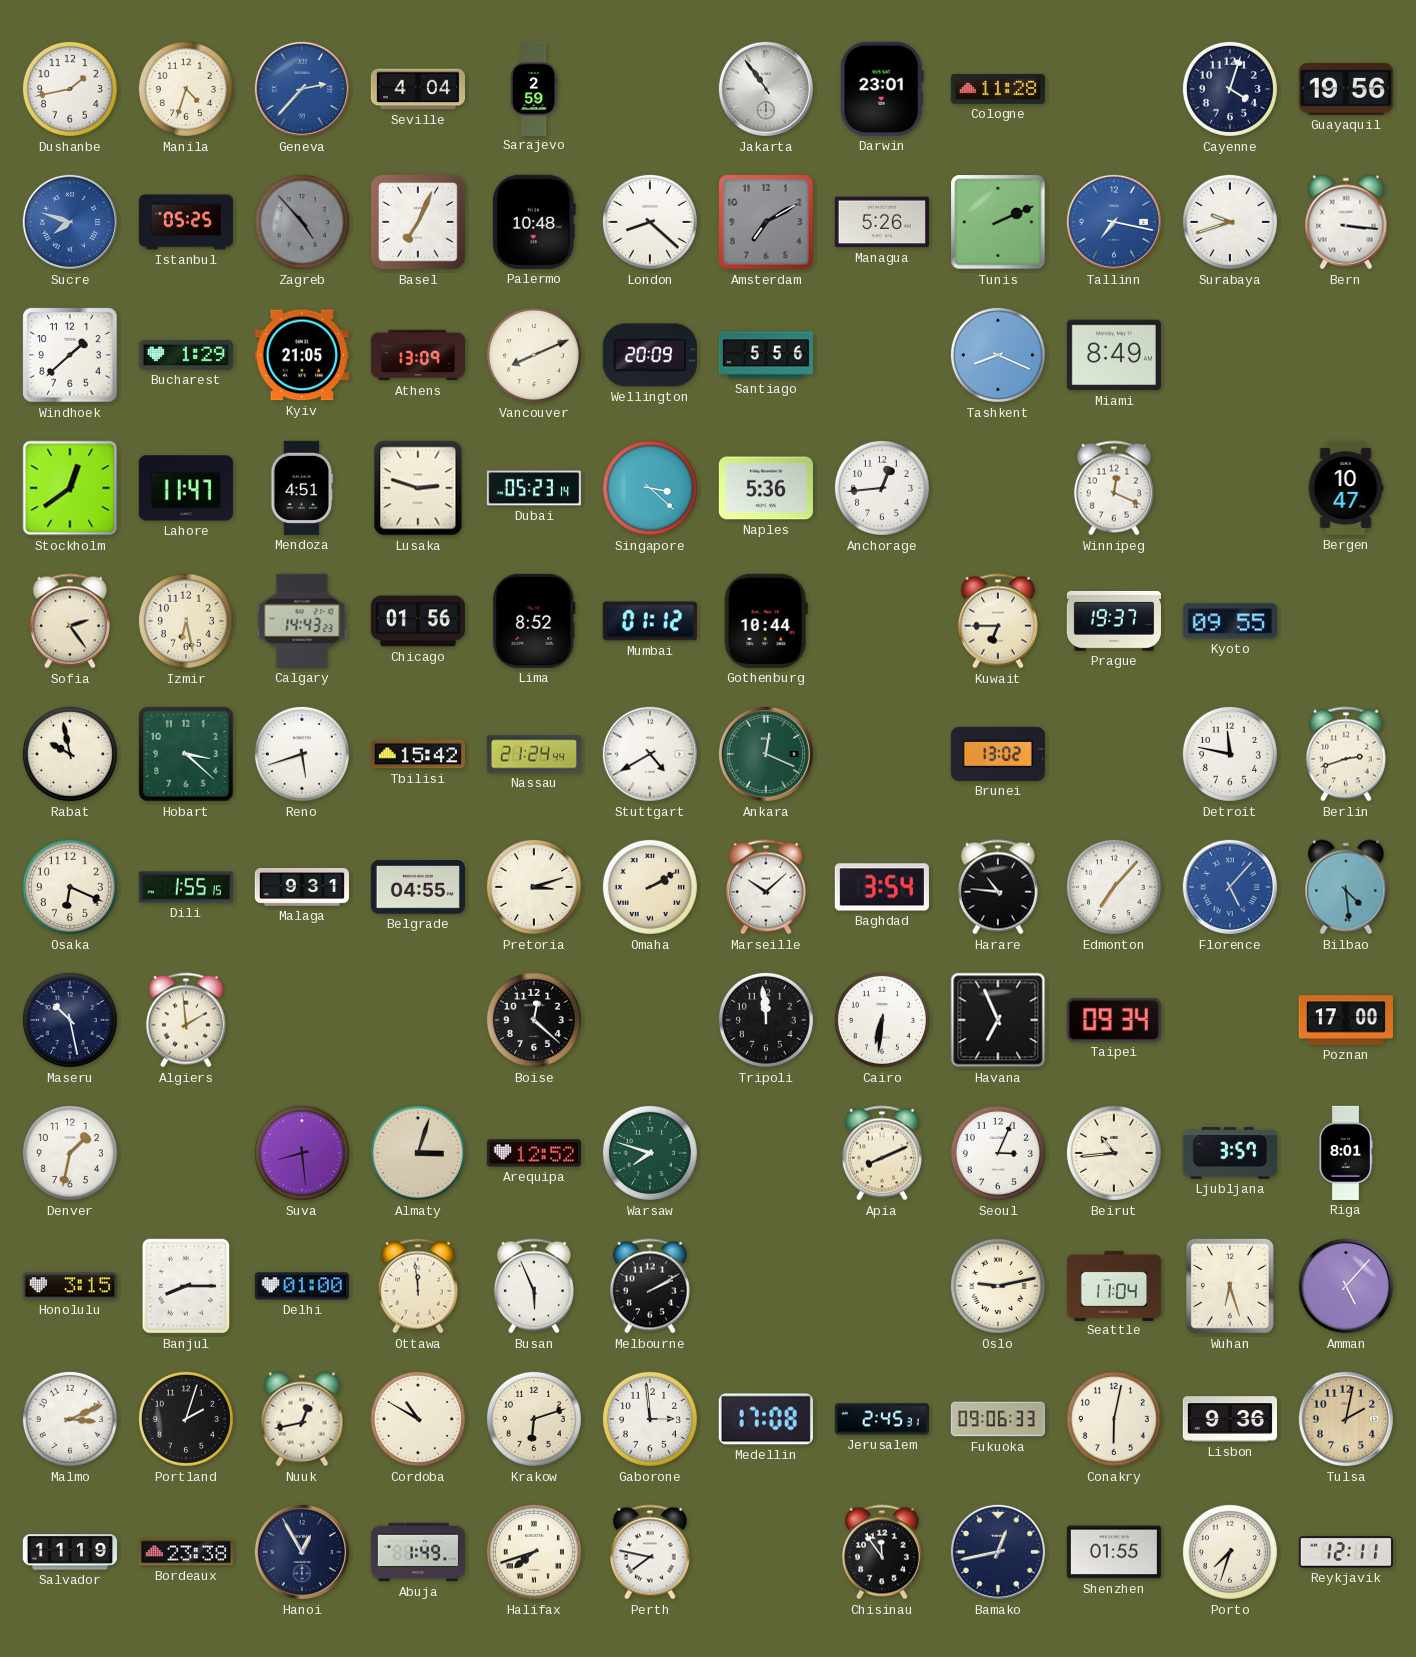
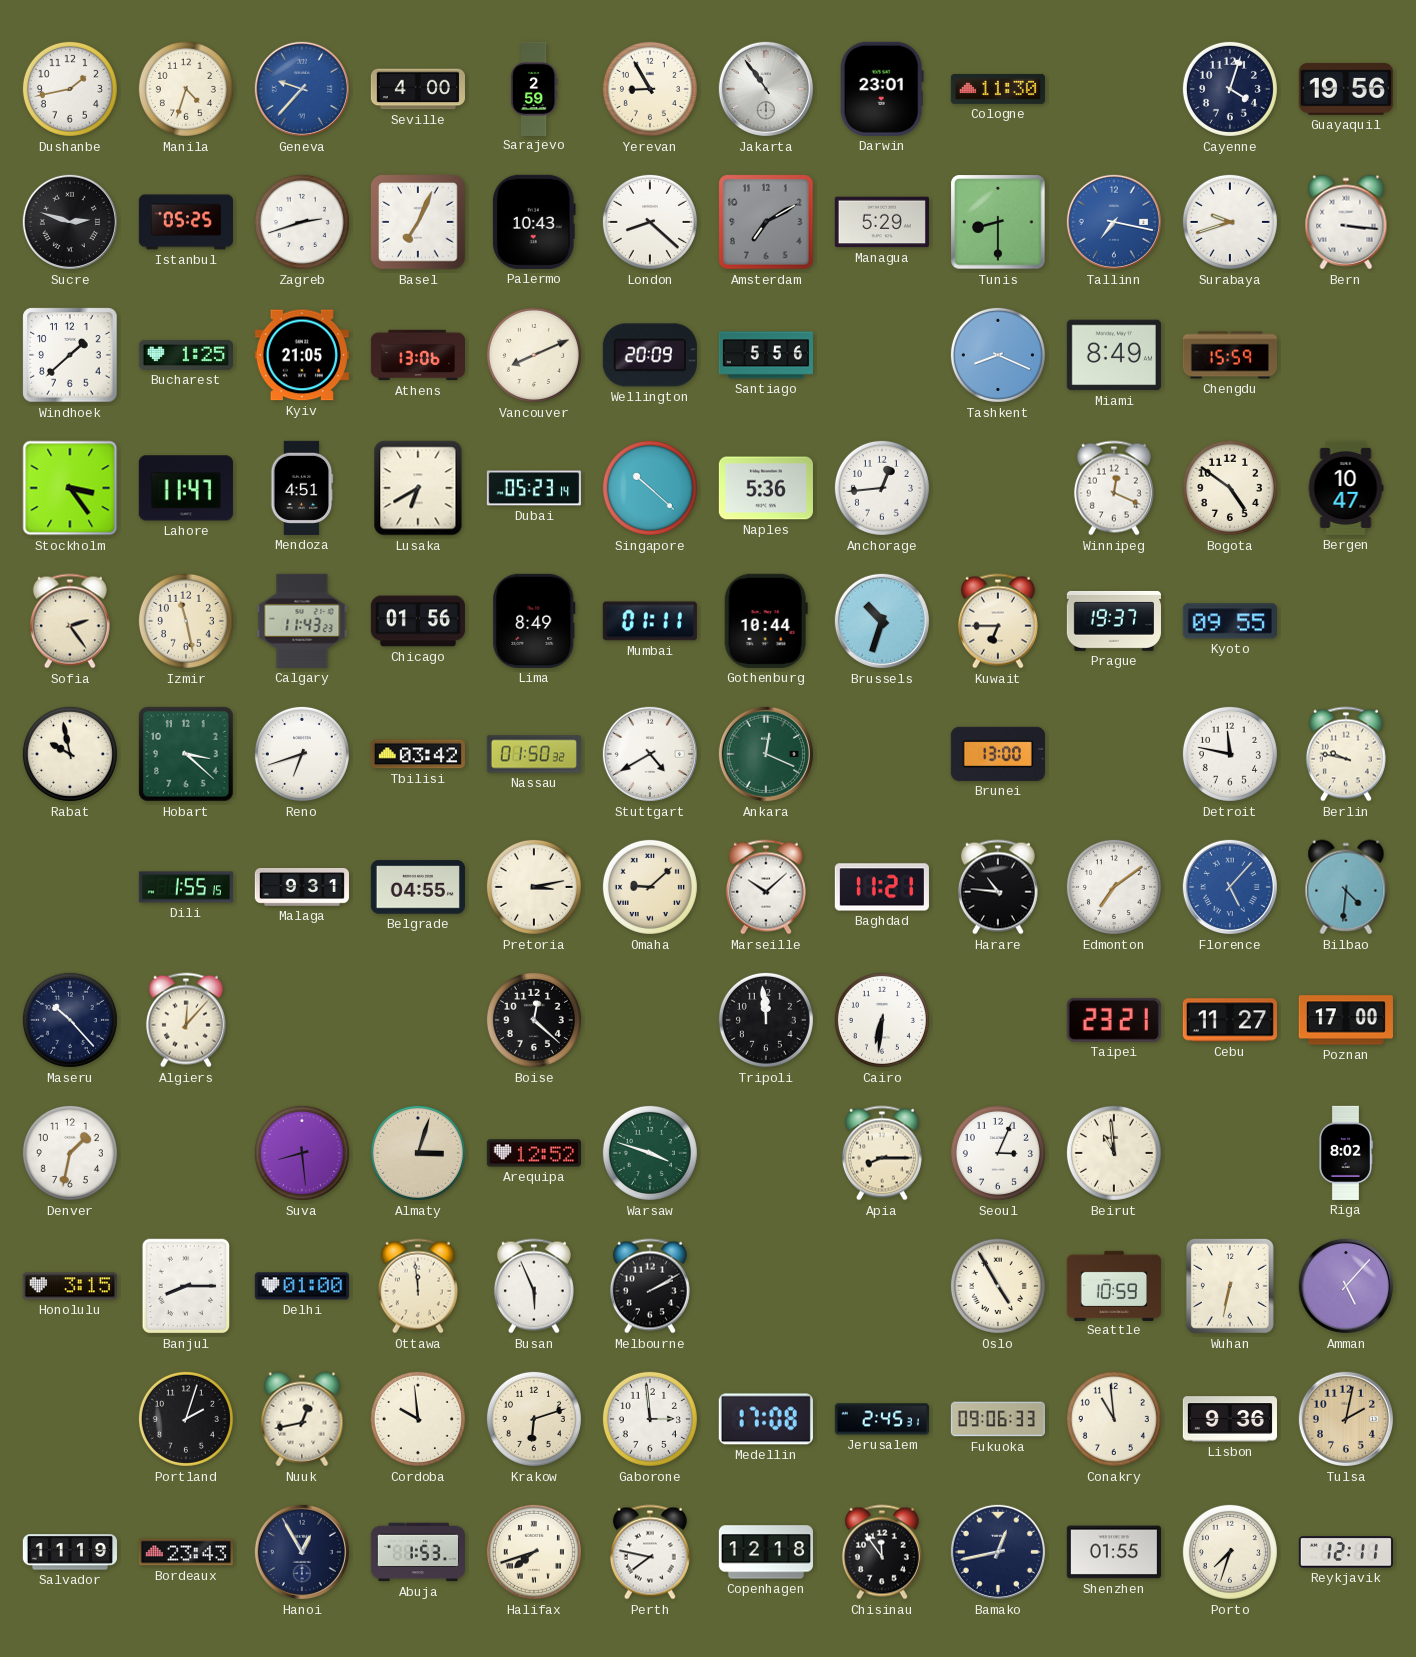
Geneva: 2:37 -> 9:37
Seville: 4:04 -> 4:00
Yerevan: none -> 8:55
Cologne: 11:28 -> 11:30
Sucre: 7:48 -> 2:48
Sucre dial: blue -> black
Zagreb: 4:53 -> 2:42
Zagreb dial: grey -> white
Palermo: 10:48 -> 10:43
Managua: 5:26 -> 5:29
Tunis: 2:11 -> 8:30
Bucharest: 1:29 -> 1:25
Athens: 13:09 -> 13:06
Chengdu: none -> 15:59
Stockholm: 12:39 -> 3:24
Lusaka: 2:48 -> 6:40
Singapore: 3:22 -> 10:22
Bogota: none -> 4:51
Izmir: 6:28 -> 11:28
Calgary: 14:43 -> 11:43
Lima: 8:52 -> 8:49
Mumbai: 01:12 -> 01:11
Brussels: none -> 10:33
Reno: 5:42 -> 6:42
Tbilisi: 15:42 -> 03:42
Nassau: 21:24 -> 01:50
Brunei: 13:02 -> 13:00
Berlin: 2:42 -> 9:47
Osaka: 6:19 -> none
Pretoria: 3:12 -> 3:13
Omaha: 2:10 -> 9:08
Baghdad: 3:54 -> 11:21
Edmonton: 7:07 -> 7:09
Bilbao: 4:29 -> 4:31
Maseru: 10:28 -> 10:23
Algiers: 1:59 -> 12:07
Havana: 6:56 -> none
Taipei: 09:34 -> 23:21
Cebu: none -> 11:27
Warsaw: 7:48 -> 3:48
Apia: 8:11 -> 8:15
Beirut: 10:44 -> 10:59
Ljubljana: 3:57 -> none
Riga: 8:01 -> 8:02
Oslo: 9:13 -> 4:55
Seattle: 11:04 -> 10:59
Wuhan: 6:27 -> 6:32
Malmo: 3:11 -> none
Cordoba: 10:50 -> 9:59
Conakry: 6:02 -> 10:59
Bordeaux: 23:38 -> 23:43
Abuja: 1:49 -> 1:53
Copenhagen: none -> 12:18
